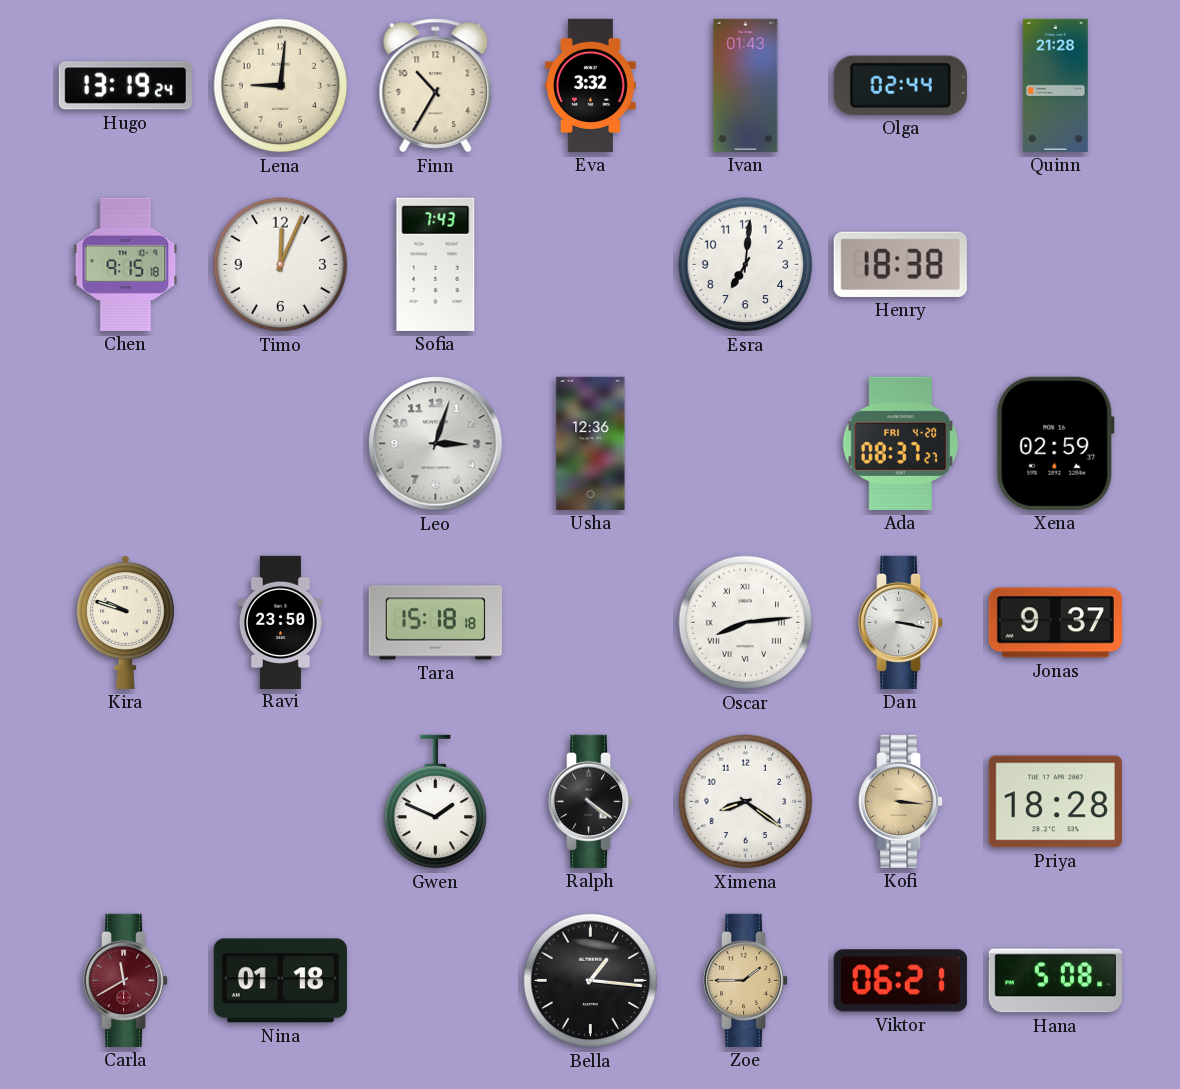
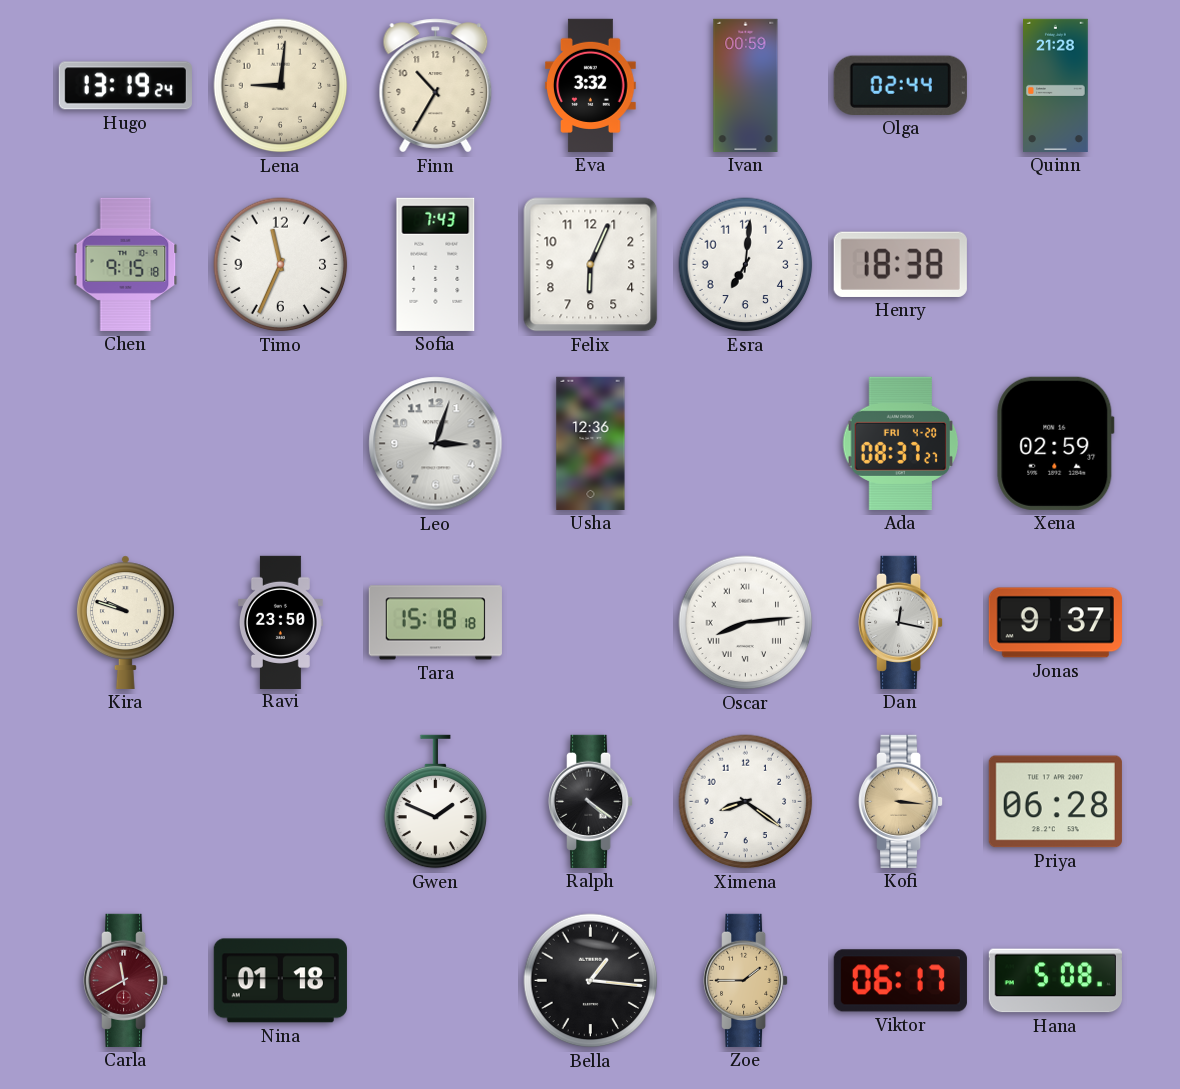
Ivan: 01:43 -> 00:59
Timo: 12:04 -> 11:34
Felix: none -> 6:04
Dan: 3:17 -> 12:17
Priya: 18:28 -> 06:28
Viktor: 06:21 -> 06:17
